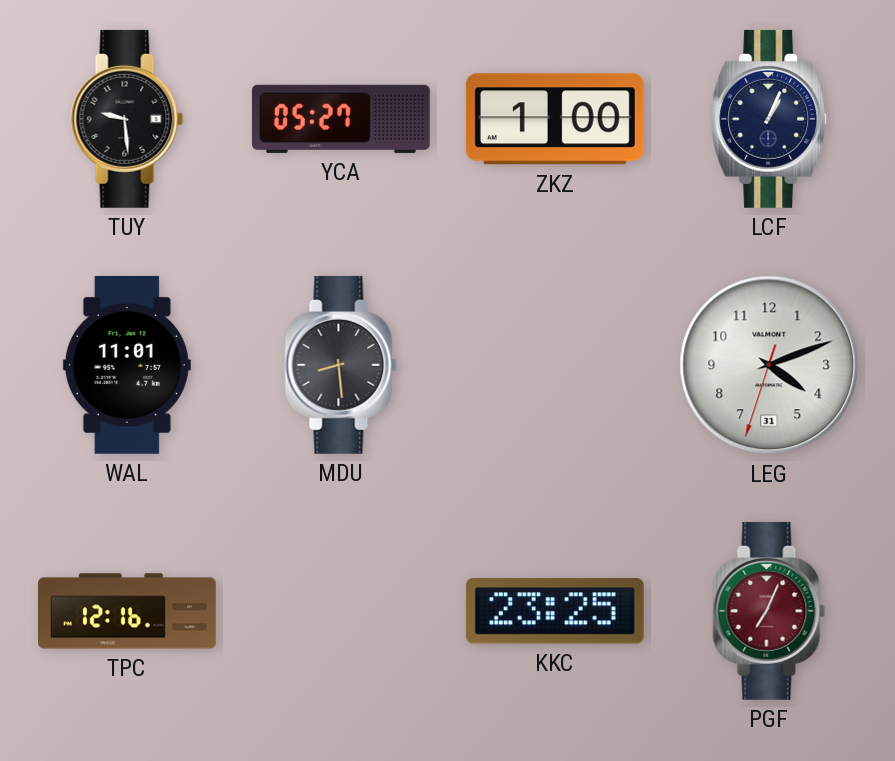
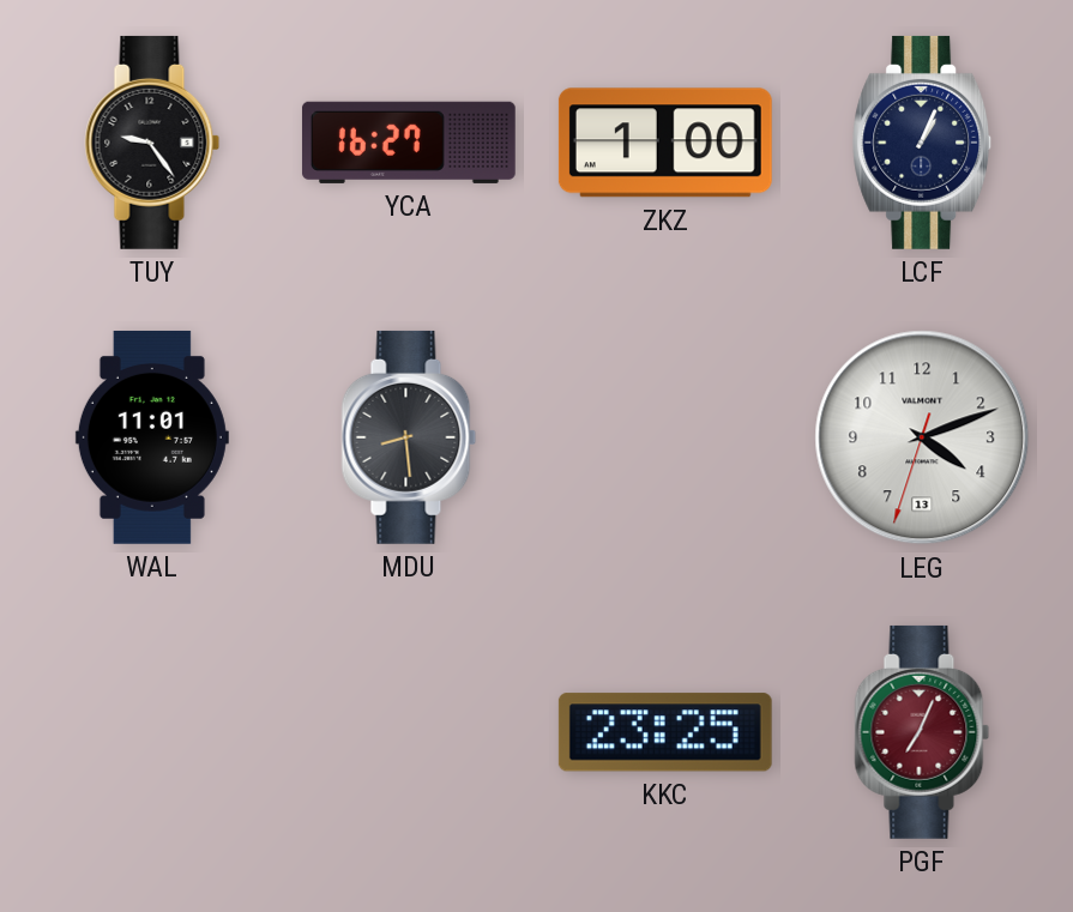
TUY: 9:29 -> 9:24
YCA: 05:27 -> 16:27
LEG date: 31 -> 13
TPC: 12:16 -> none
